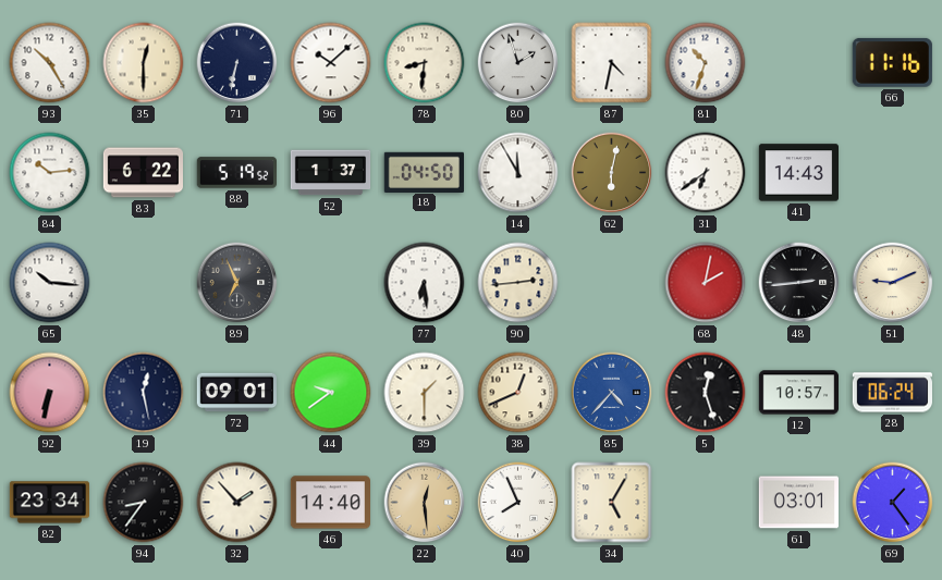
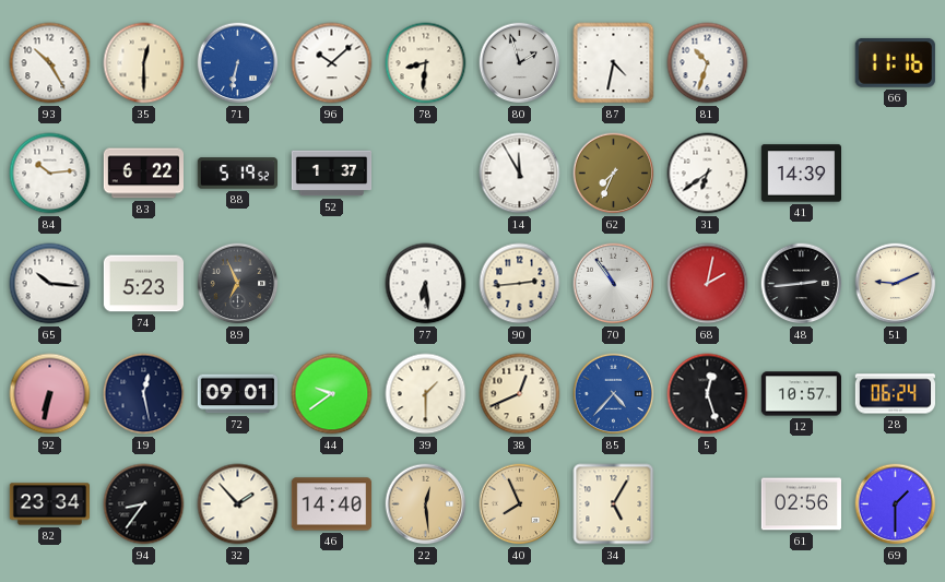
71 dial: navy -> blue
18: 04:50 -> none
62: 6:02 -> 7:34
41: 14:43 -> 14:39
74: none -> 5:23
70: none -> 10:54
40 dial: white -> champagne
61: 03:01 -> 02:56
69: 1:24 -> 1:30
